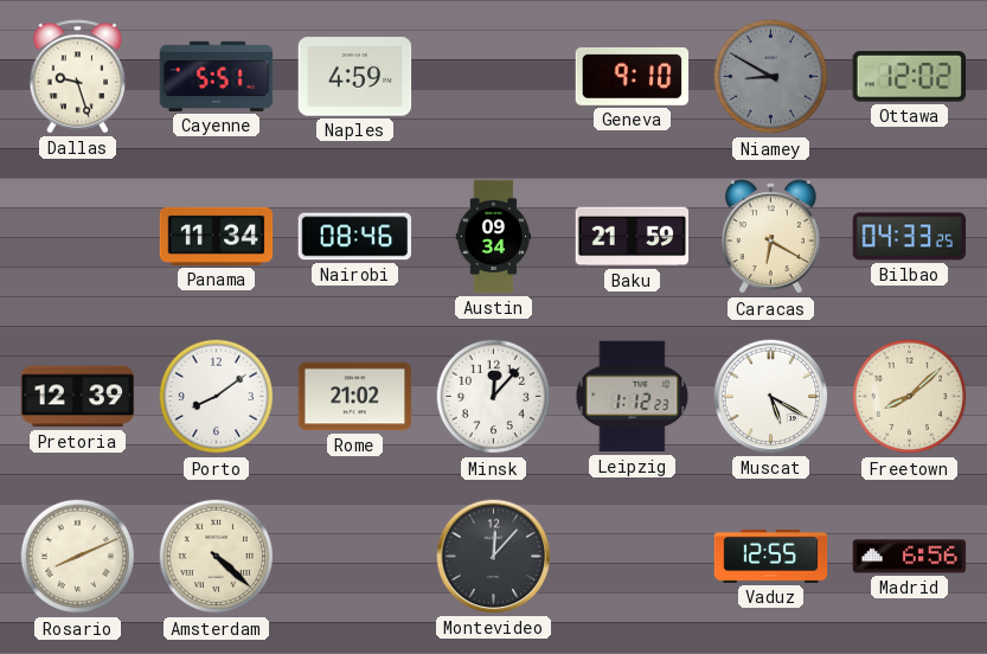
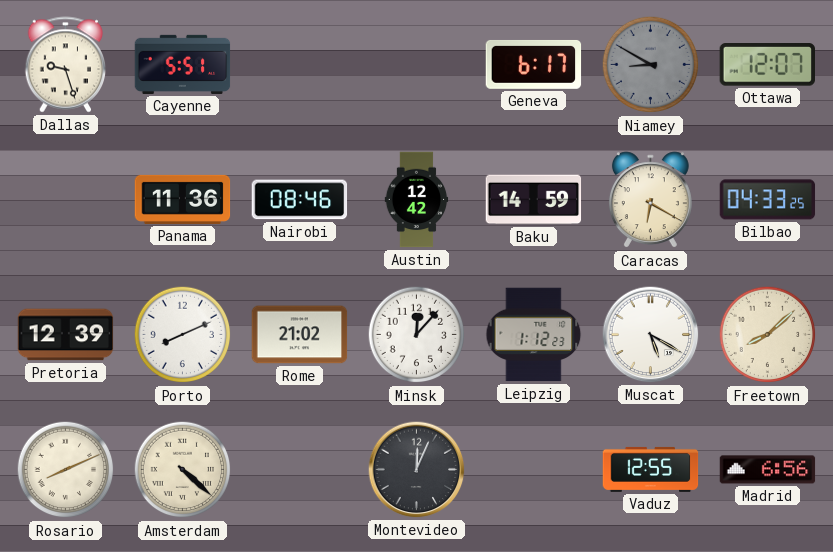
Naples: 4:59 -> none
Geneva: 9:10 -> 6:17
Ottawa: 12:02 -> 12:07
Panama: 11:34 -> 11:36
Austin: 09:34 -> 12:42
Baku: 21:59 -> 14:59
Porto: 8:09 -> 8:11
Montevideo: 12:07 -> 12:04
